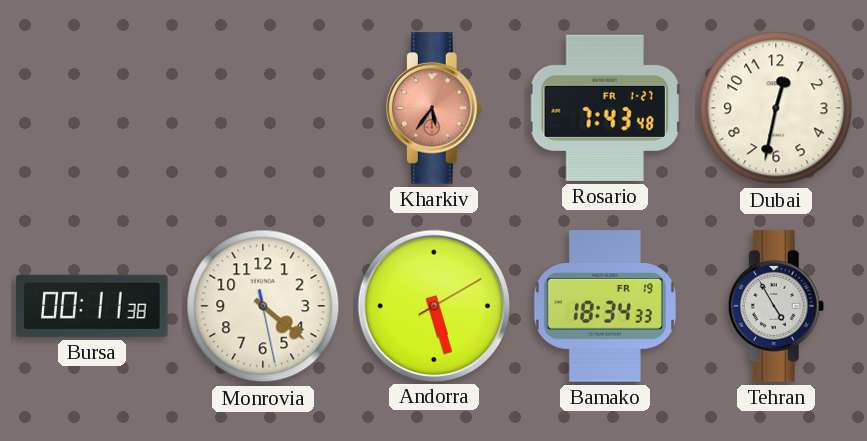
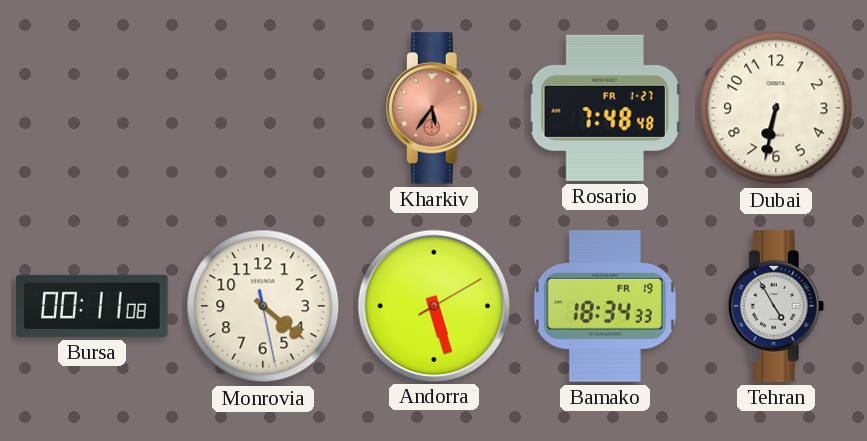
Rosario: 7:43 -> 7:48
Dubai: 12:32 -> 6:32
Bursa: 00:11:38 -> 00:11:08
